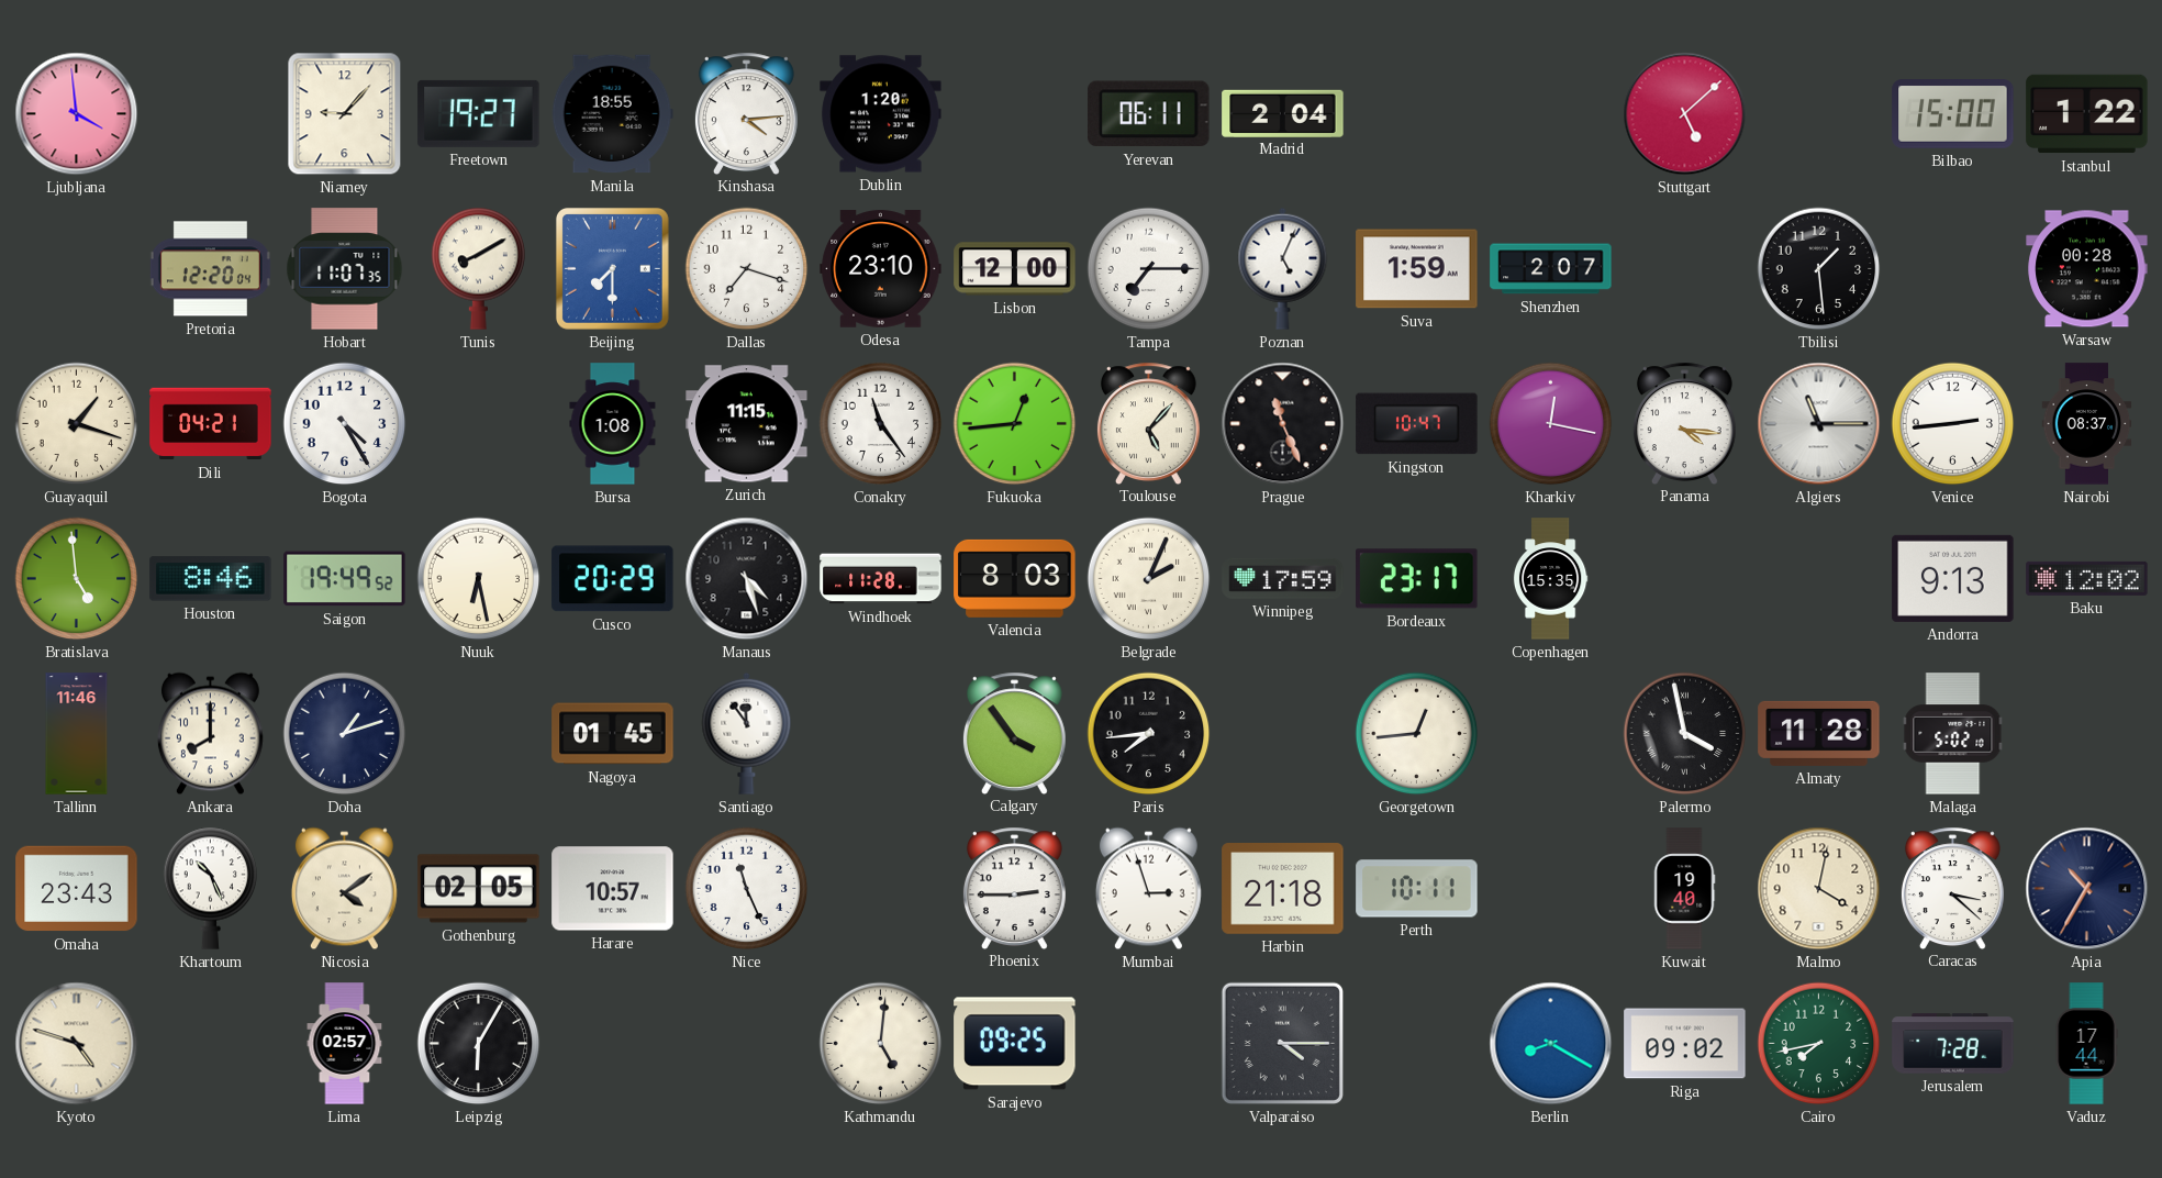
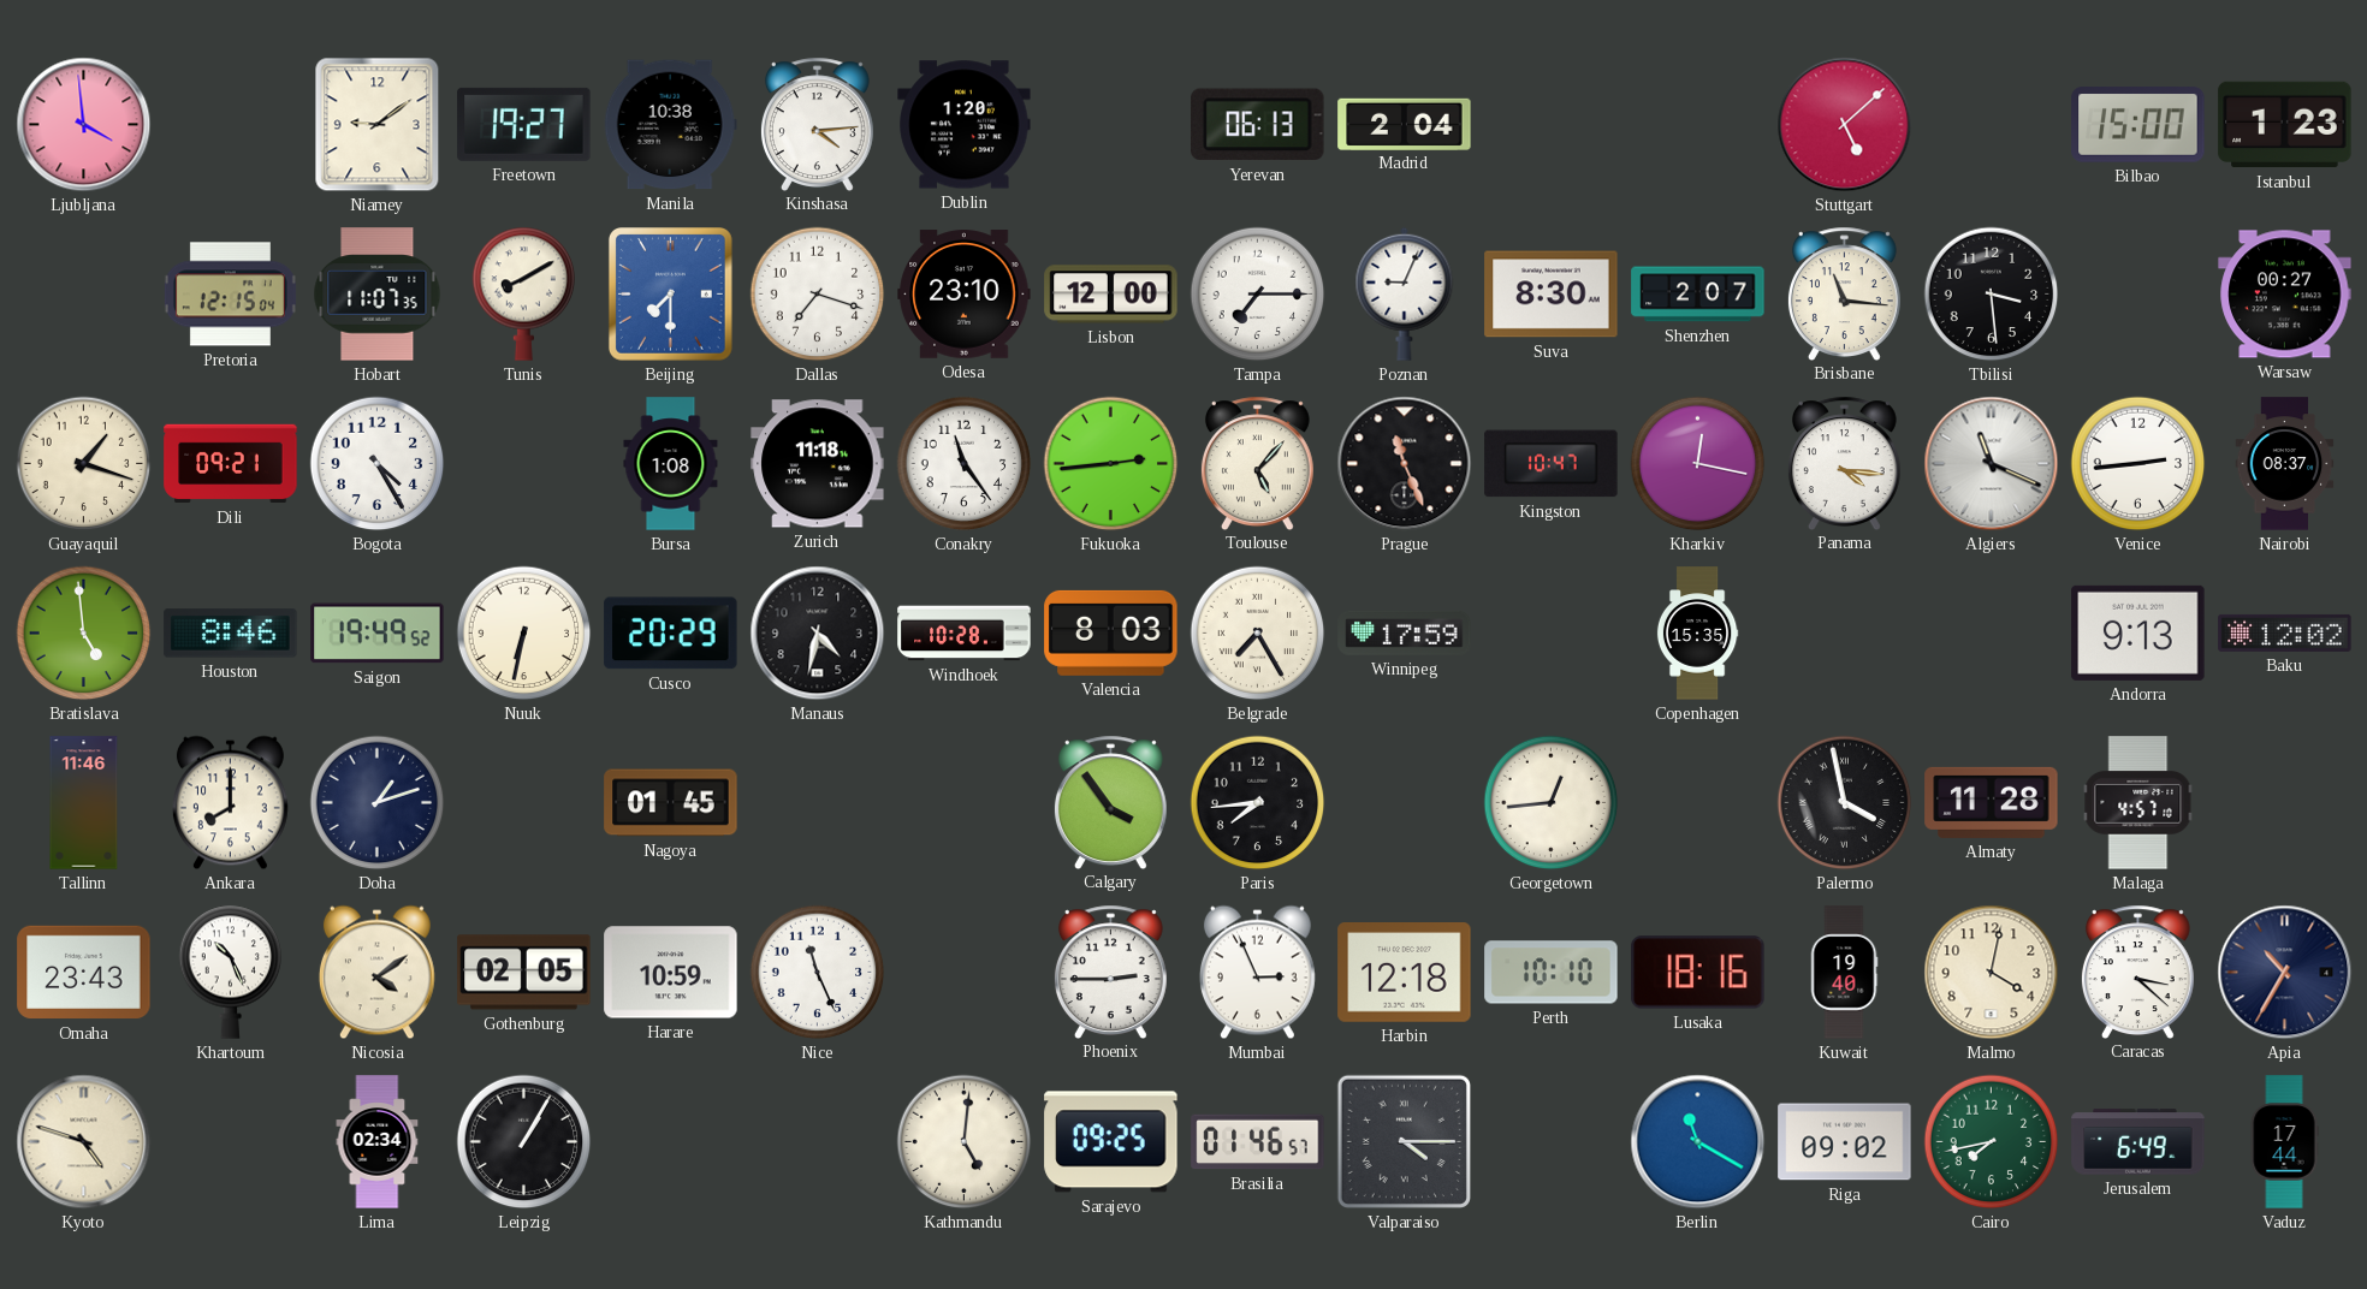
Niamey: 9:07 -> 9:09
Manila: 18:55 -> 10:38
Yerevan: 06:11 -> 06:13
Istanbul: 1:22 -> 1:23
Pretoria: 12:20 -> 12:15
Poznan: 5:04 -> 9:04
Suva: 1:59 -> 8:30
Brisbane: none -> 11:16
Tbilisi: 1:29 -> 3:29
Warsaw: 00:28 -> 00:27
Dili: 04:21 -> 09:21
Zurich: 11:15 -> 11:18
Fukuoka: 12:44 -> 2:44
Algiers: 11:15 -> 11:19
Nuuk: 6:28 -> 6:32
Manaus: 4:27 -> 4:32
Windhoek: 11:28 -> 10:28
Belgrade: 2:04 -> 7:25
Bordeaux: 23:17 -> none
Santiago: 11:54 -> none
Malaga: 5:02 -> 4:57
Harare: 10:57 -> 10:59
Mumbai: 2:57 -> 2:56
Harbin: 21:18 -> 12:18
Perth: 10:11 -> 10:10
Lusaka: none -> 18:16
Lima: 02:57 -> 02:34
Leipzig: 6:05 -> 1:05
Brasilia: none -> 01:46
Berlin: 8:20 -> 11:20
Jerusalem: 7:28 -> 6:49
